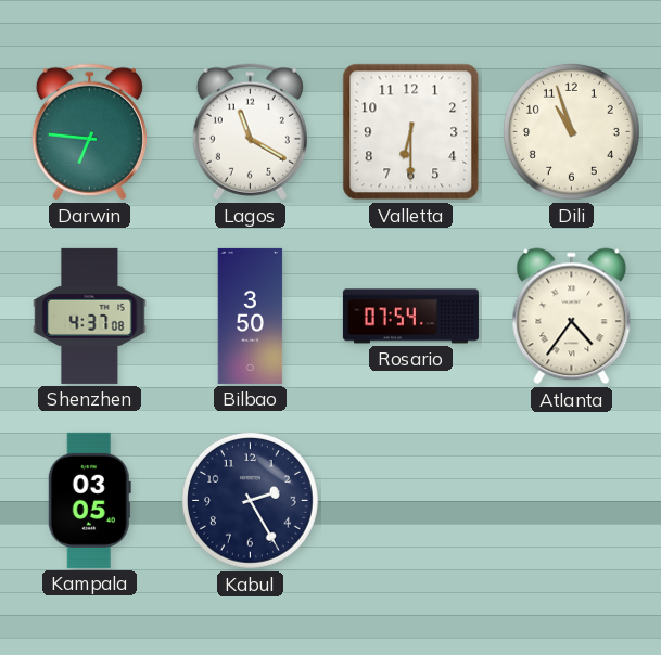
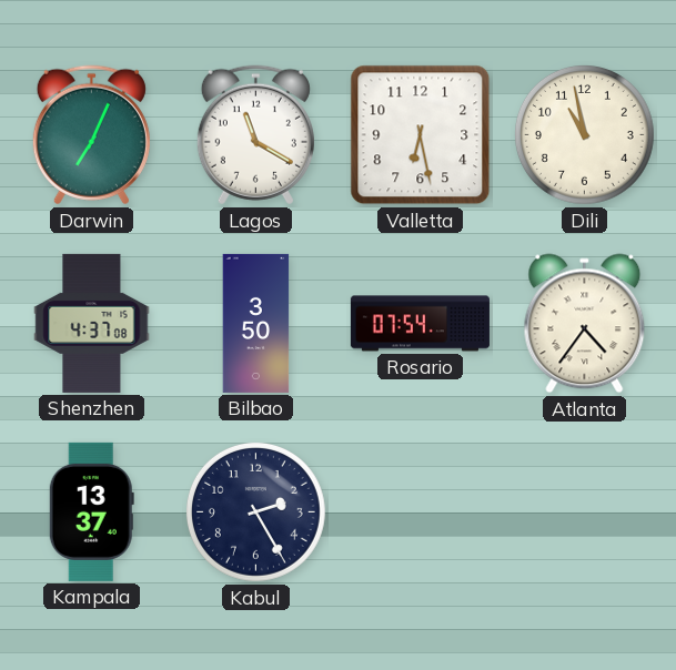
Darwin: 6:46 -> 7:04
Valletta: 6:30 -> 6:28
Dili: 10:57 -> 10:58
Kampala: 03:05 -> 13:37
